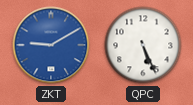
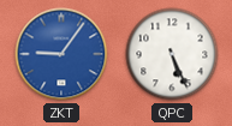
ZKT: 9:10 -> 9:06
